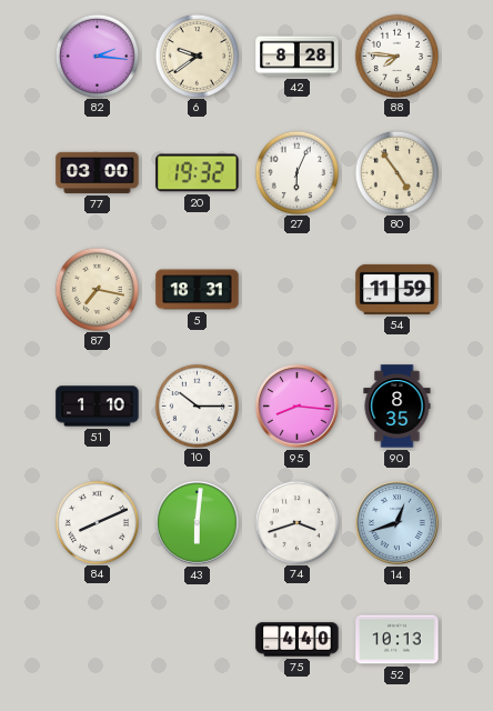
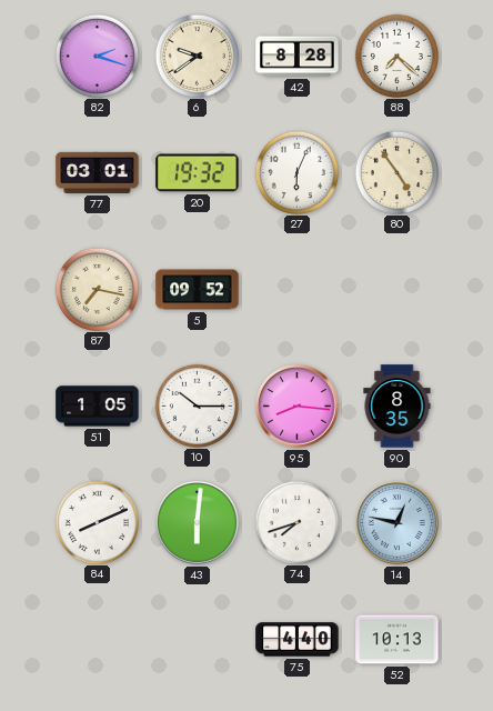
82: 2:16 -> 2:18
88: 7:46 -> 7:22
77: 03:00 -> 03:01
5: 18:31 -> 09:52
54: 11:59 -> none
51: 1:10 -> 1:05
74: 3:42 -> 7:42
14: 12:42 -> 12:47
